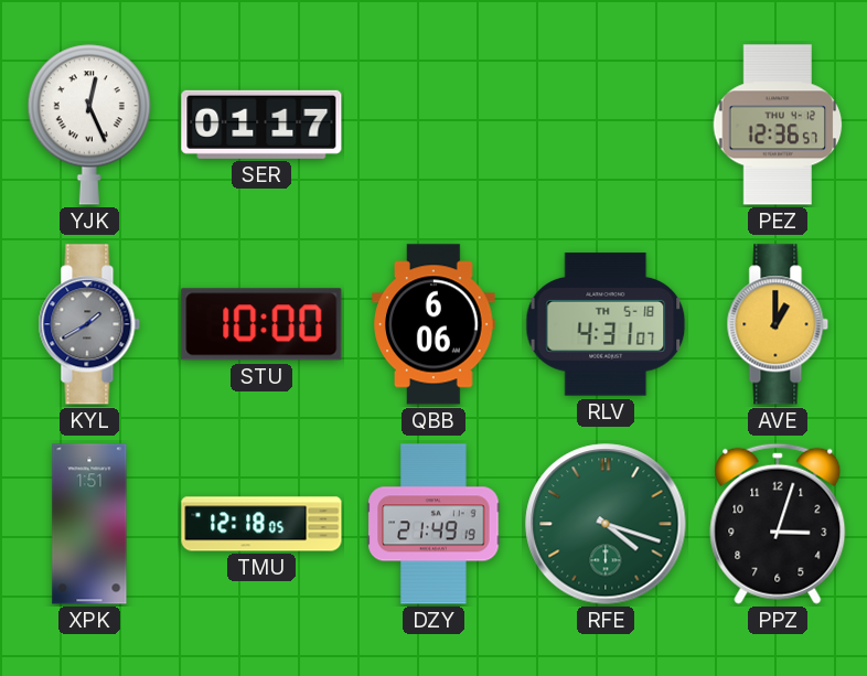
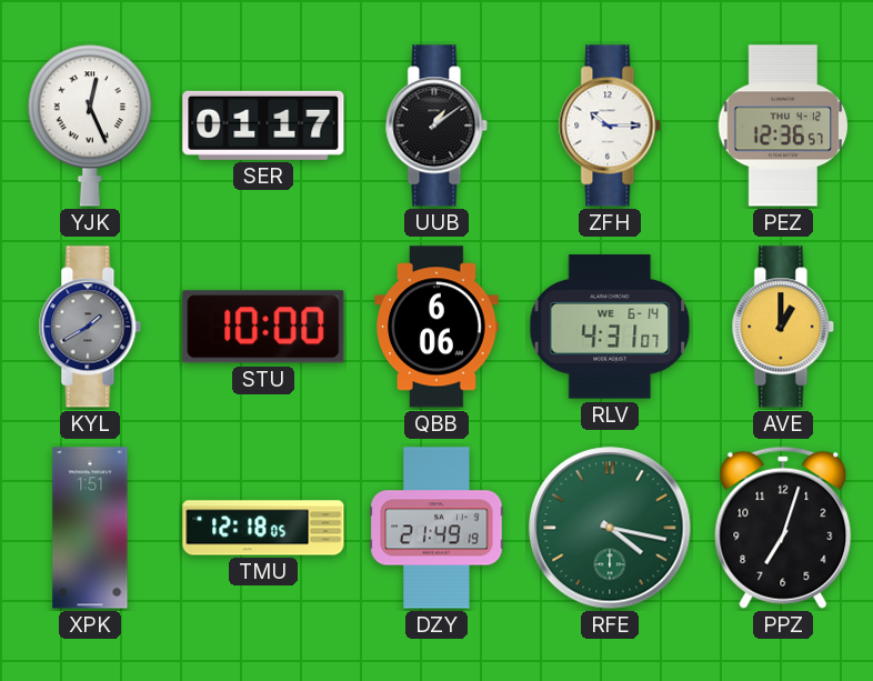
UUB: none -> 1:09
ZFH: none -> 10:15
RLV date: TH 5-18 -> WE 6-14
RFE: 4:18 -> 4:17
PPZ: 3:03 -> 7:03
